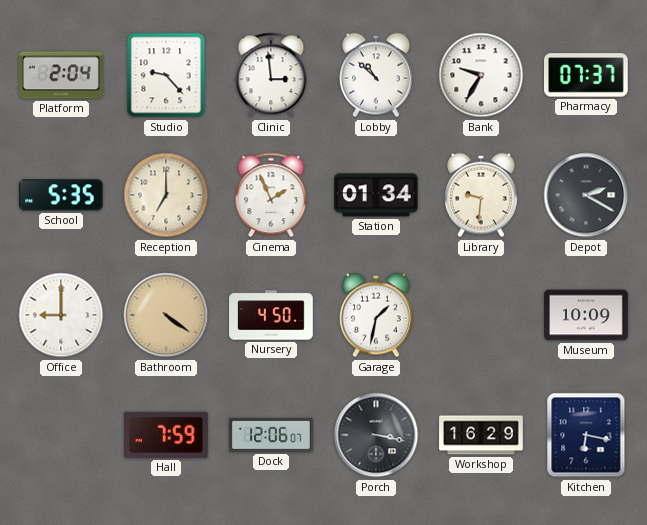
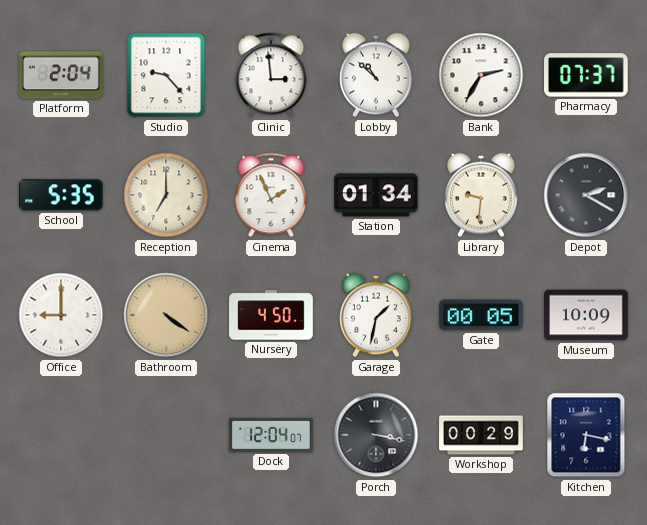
Bank: 9:35 -> 2:35
Gate: none -> 00:05
Hall: 7:59 -> none
Dock: 12:06 -> 12:04
Workshop: 16:29 -> 00:29
